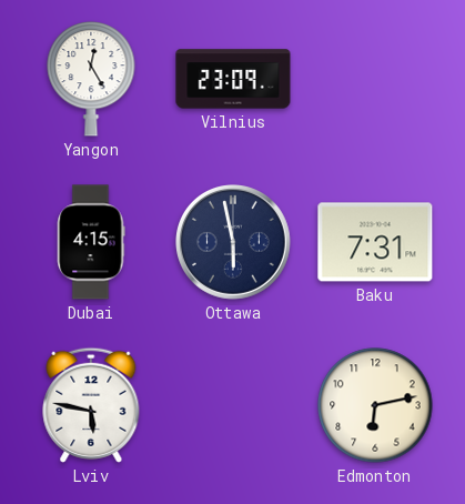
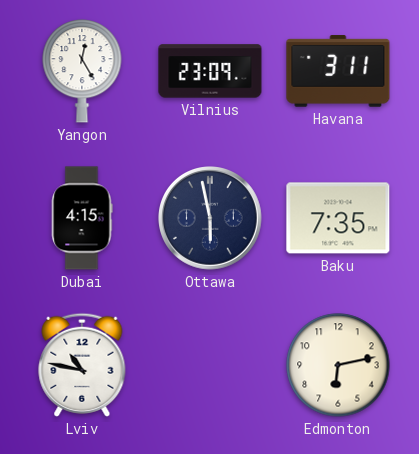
Havana: none -> 3:11
Baku: 7:31 -> 7:35
Lviv: 5:47 -> 10:47
